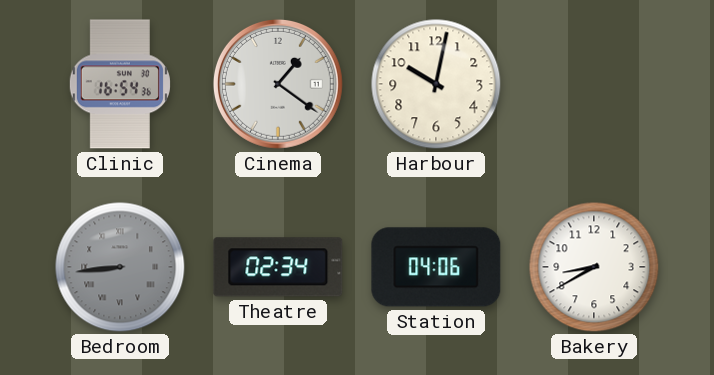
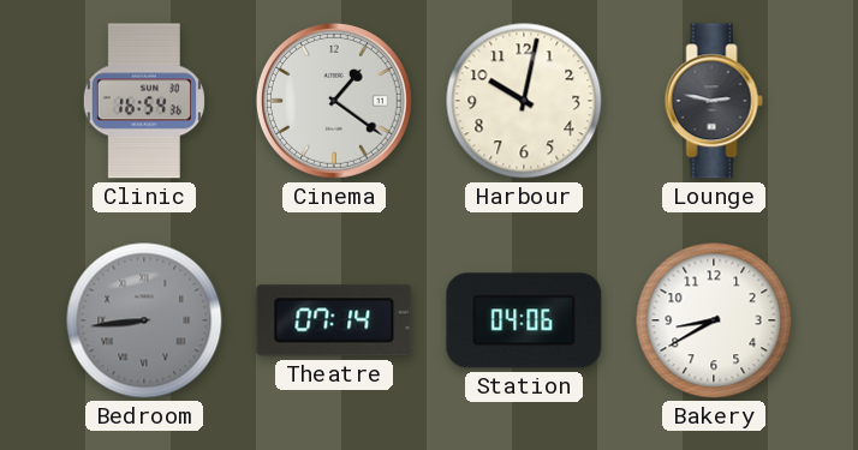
Lounge: none -> 2:47
Theatre: 02:34 -> 07:14
